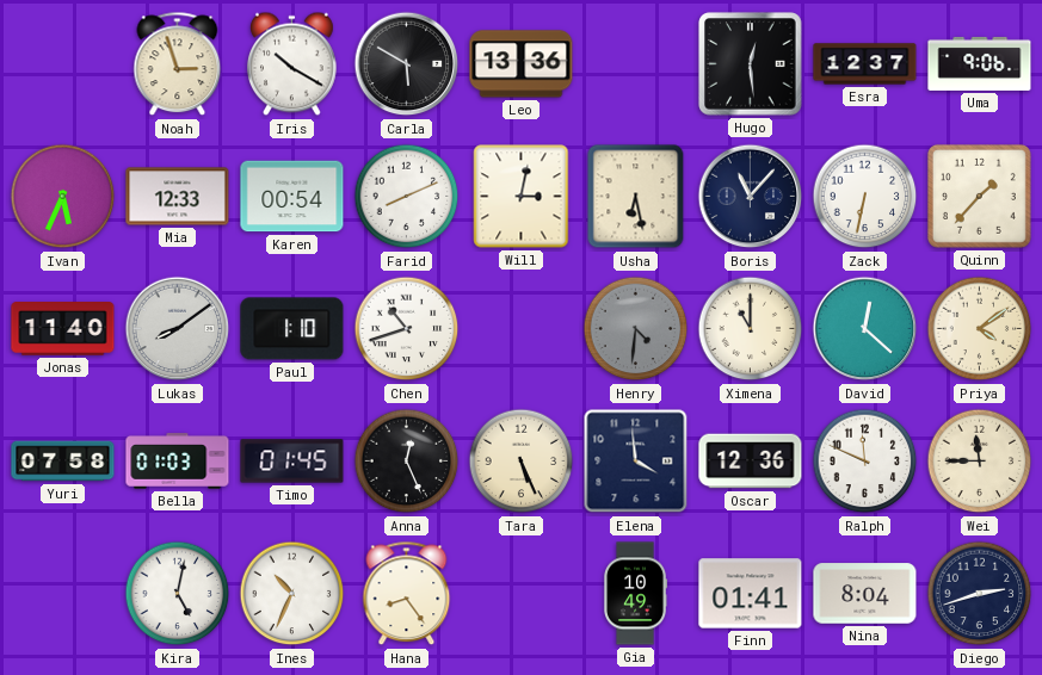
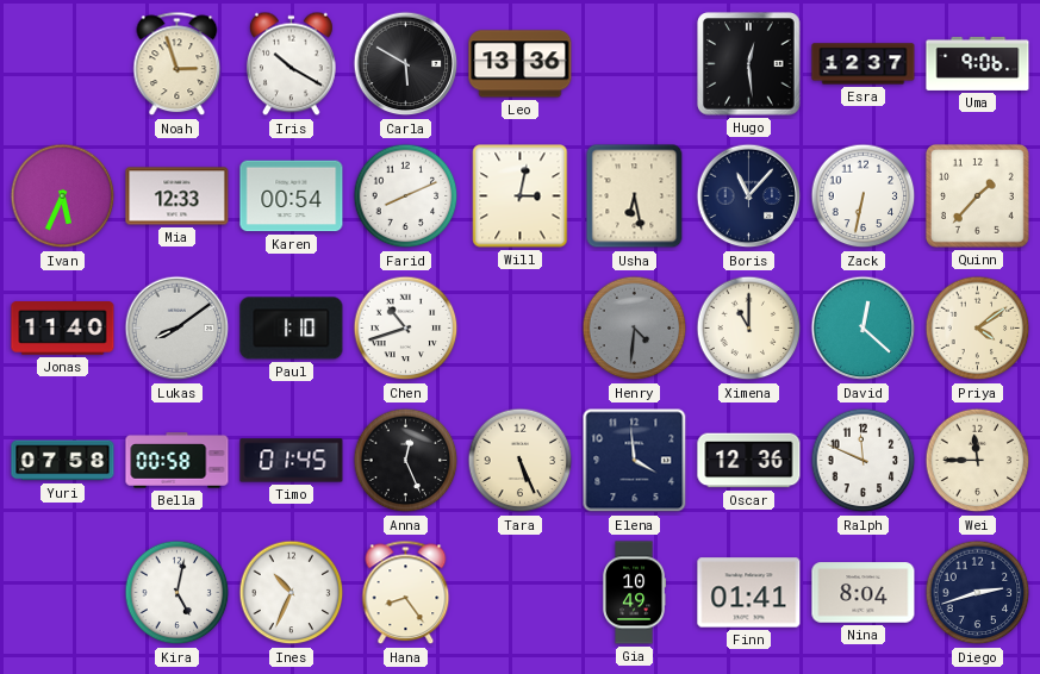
Bella: 01:03 -> 00:58
